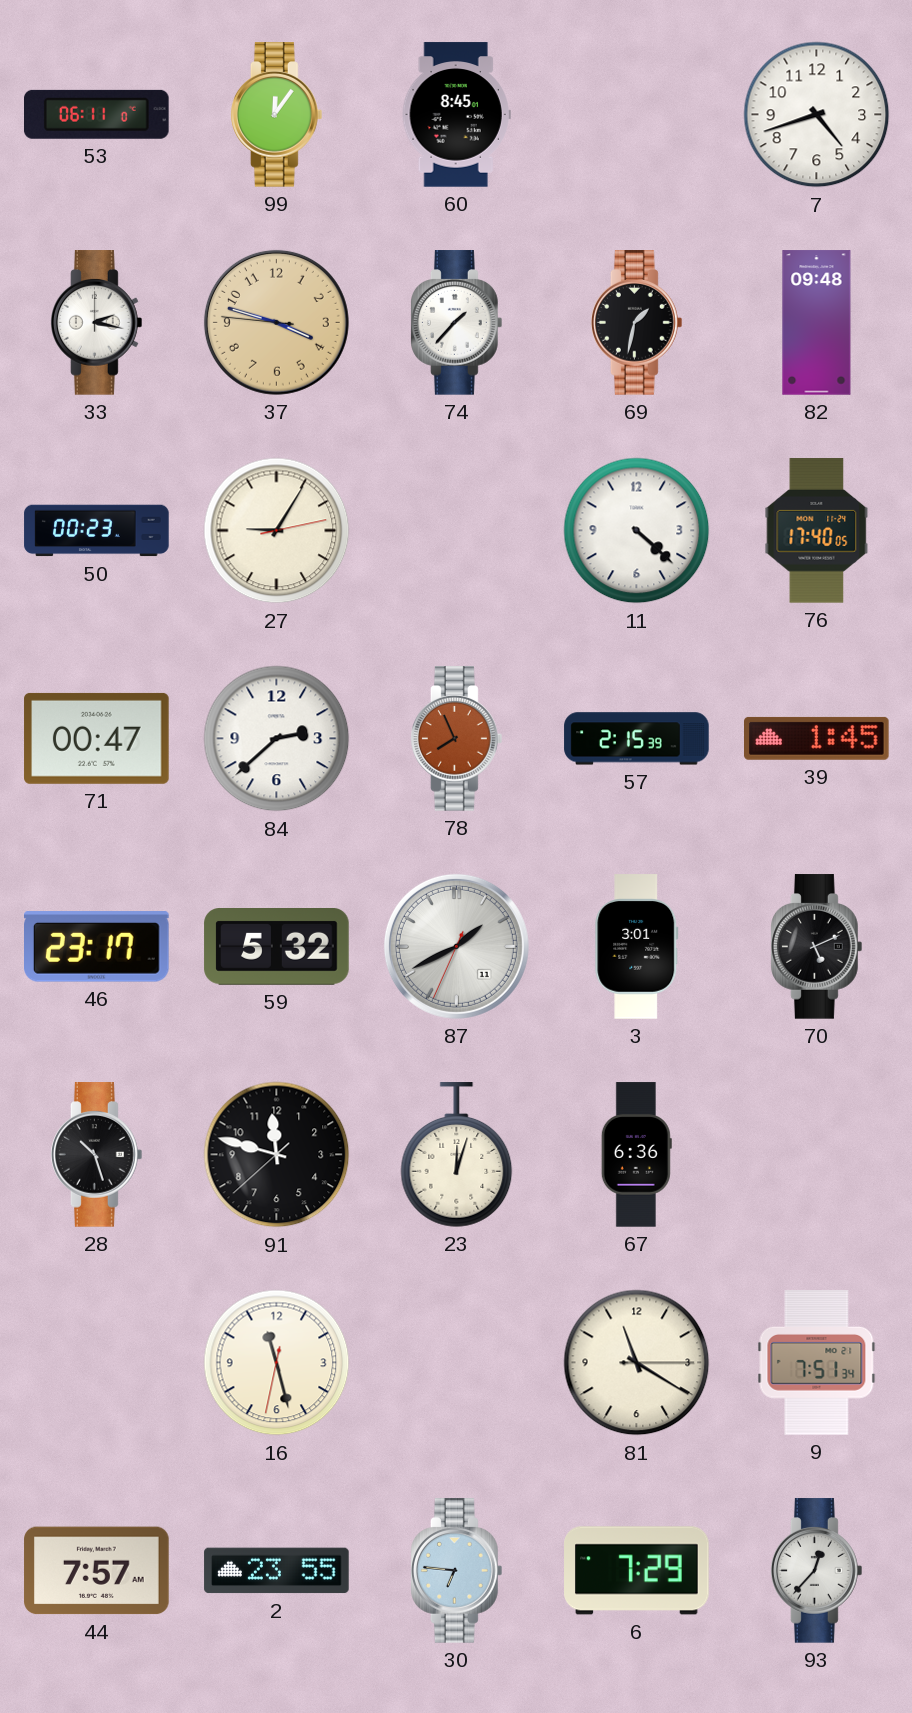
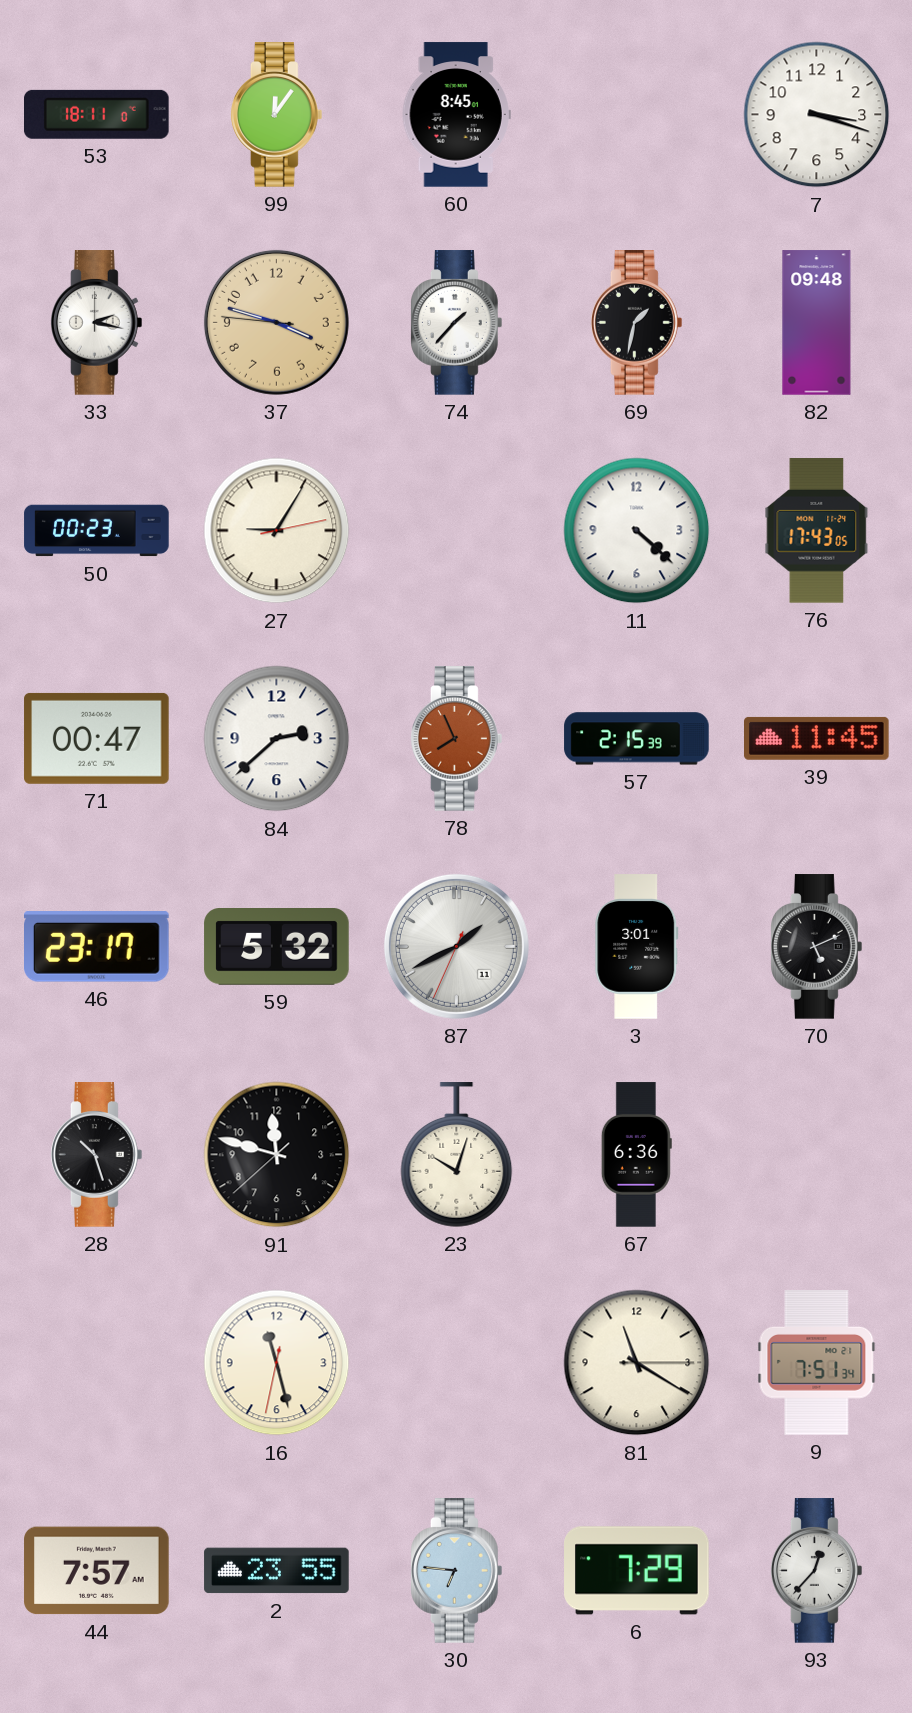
53: 06:11 -> 18:11
7: 4:42 -> 3:18
76: 17:40 -> 17:43
39: 1:45 -> 11:45
23: 12:03 -> 10:03
